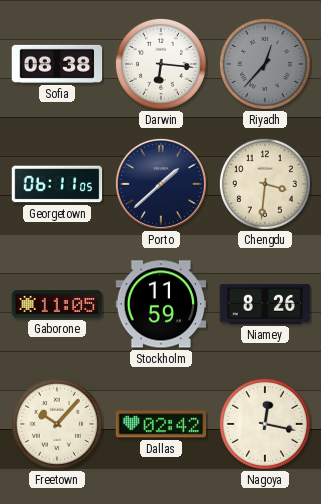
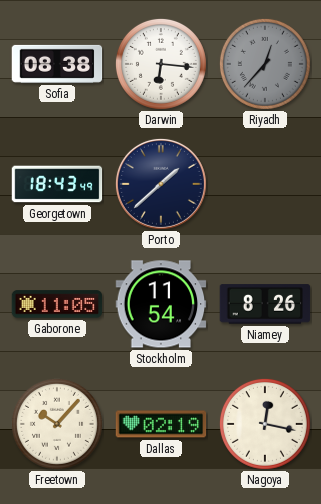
Georgetown: 06:11 -> 18:43
Chengdu: 3:31 -> none
Stockholm: 11:59 -> 11:54
Dallas: 02:42 -> 02:19
